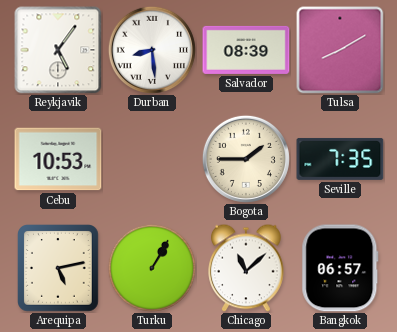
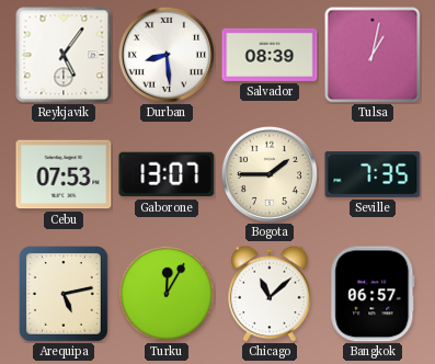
Tulsa: 8:10 -> 1:02
Cebu: 10:53 -> 07:53
Gaborone: none -> 13:07
Turku: 1:05 -> 12:05
